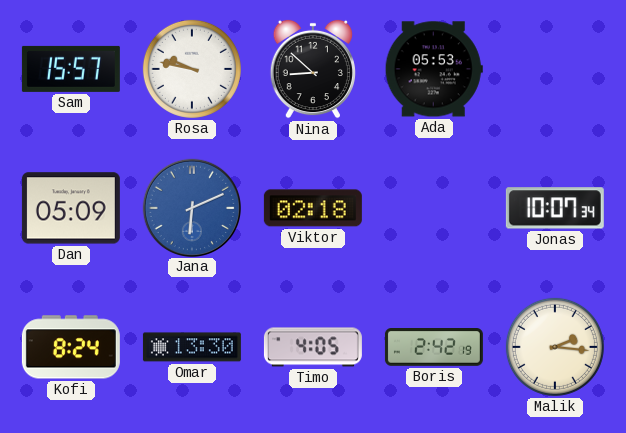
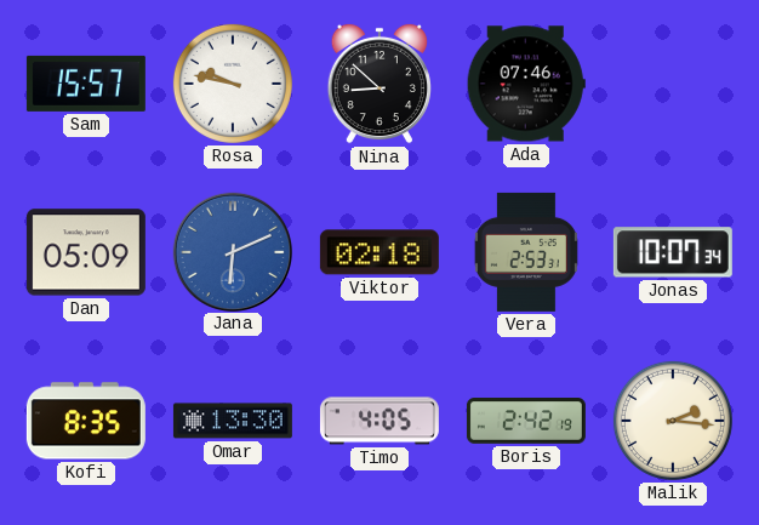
Ada: 05:53 -> 07:46
Vera: none -> 2:53
Kofi: 8:24 -> 8:35
